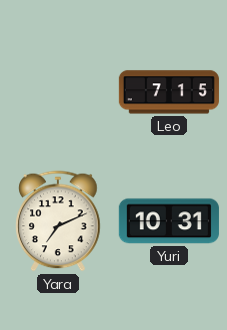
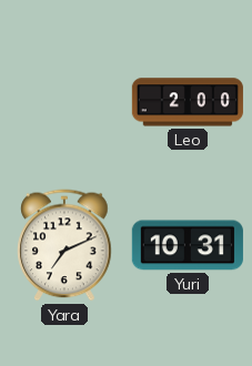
Leo: 7:15 -> 2:00
